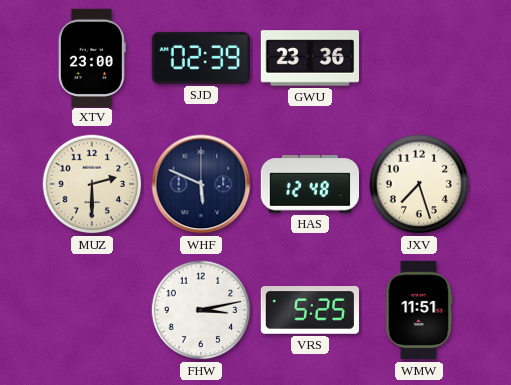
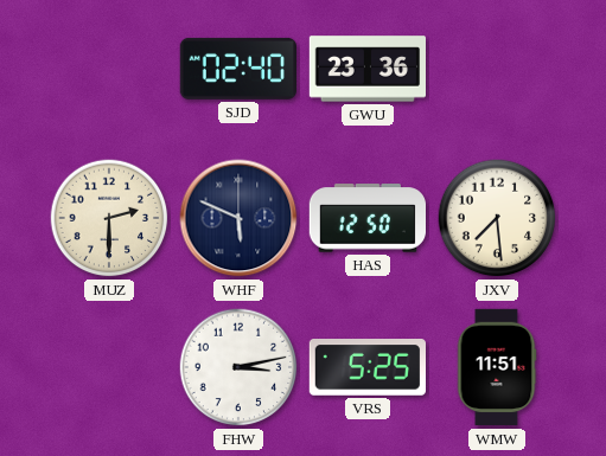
XTV: 23:00 -> none
SJD: 02:39 -> 02:40
HAS: 12:48 -> 12:50
JXV: 7:27 -> 7:29
